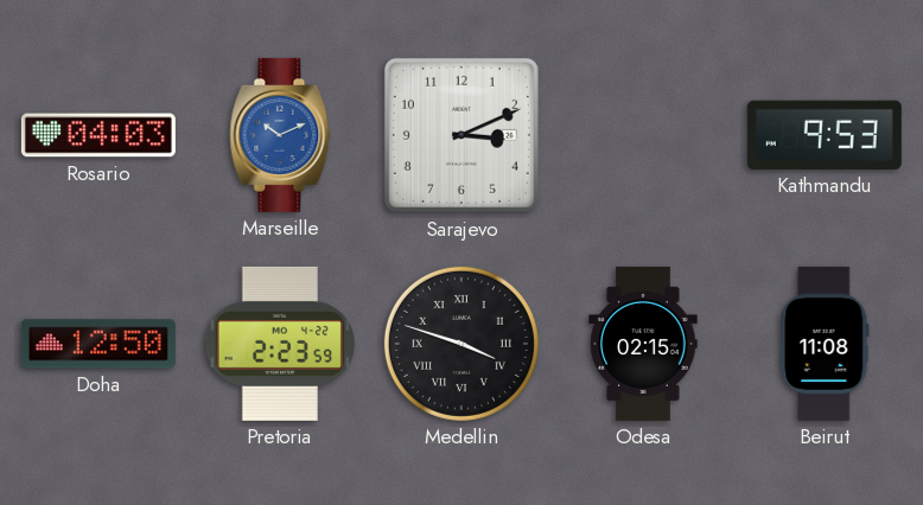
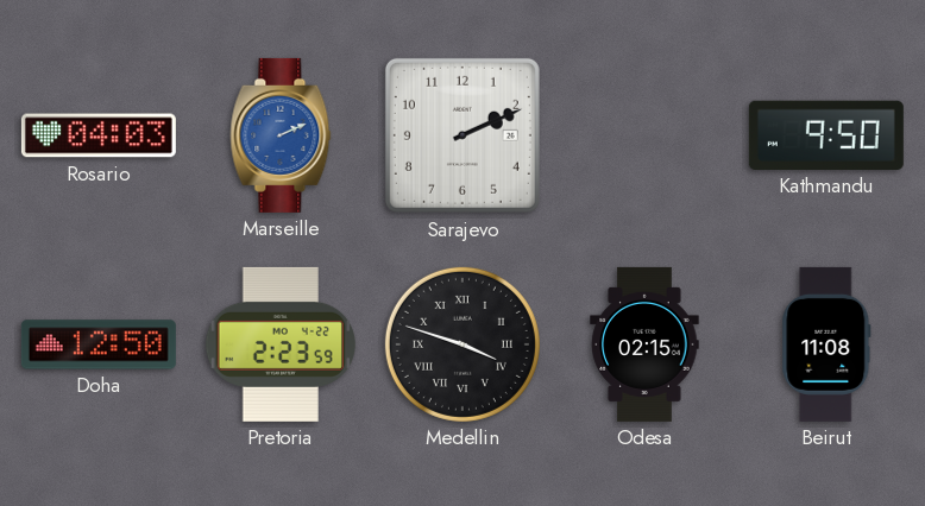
Marseille: 10:11 -> 2:11
Sarajevo: 3:11 -> 2:11
Kathmandu: 9:53 -> 9:50
